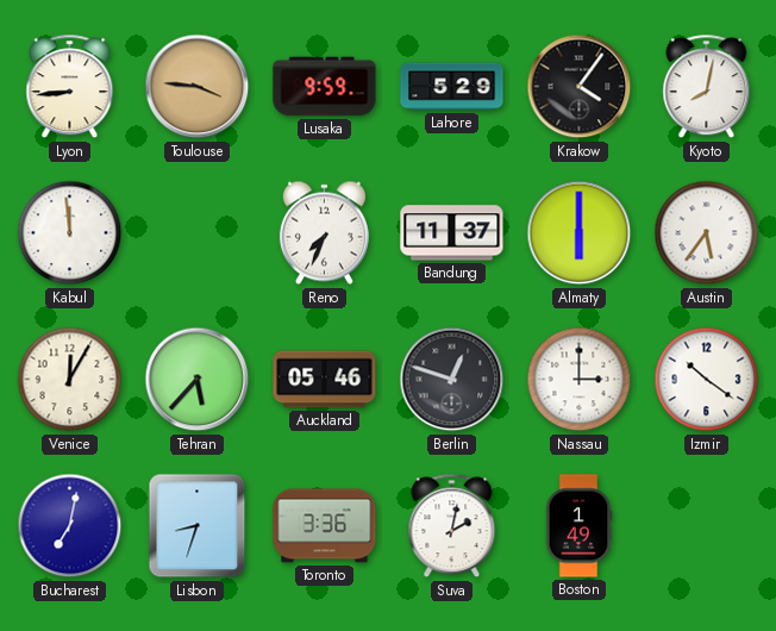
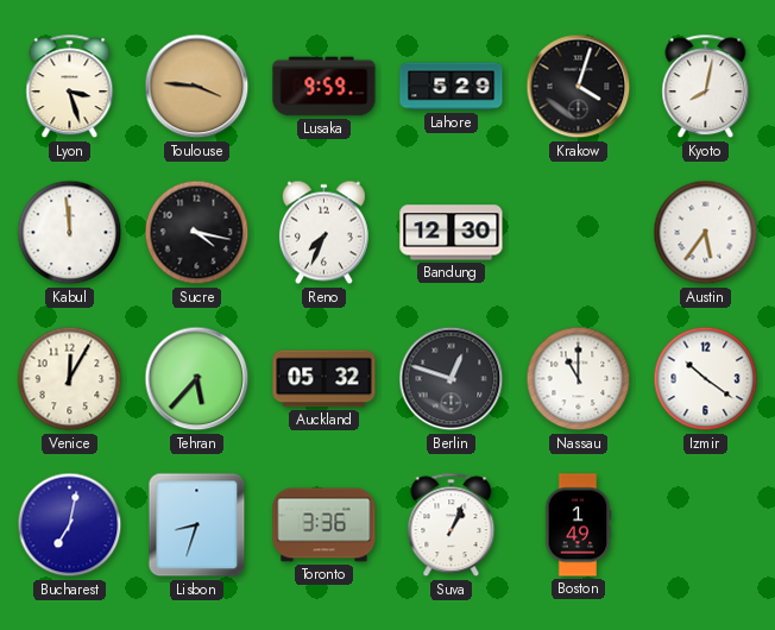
Lyon: 8:44 -> 3:27
Krakow: 4:06 -> 4:03
Sucre: none -> 4:17
Bandung: 11:37 -> 12:30
Almaty: 6:00 -> none
Auckland: 05:46 -> 05:32
Nassau: 3:00 -> 11:00
Suva: 2:02 -> 1:04
